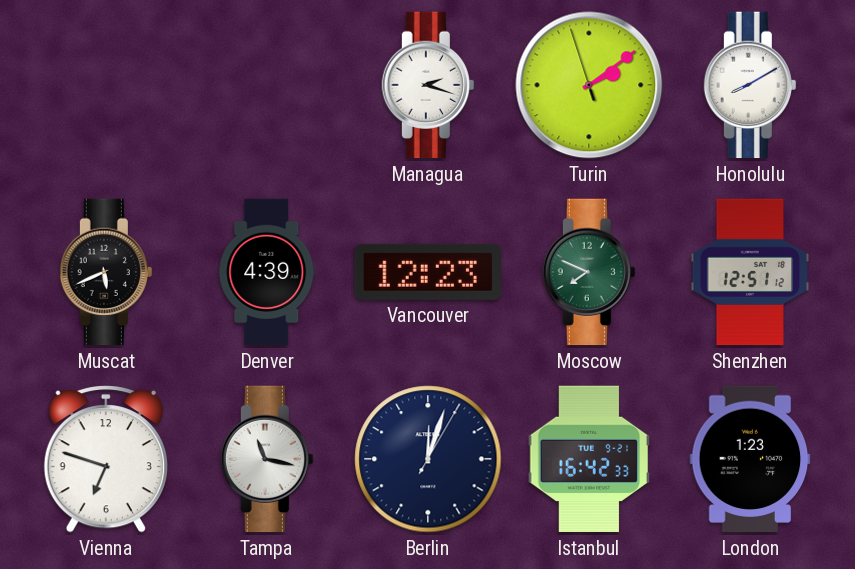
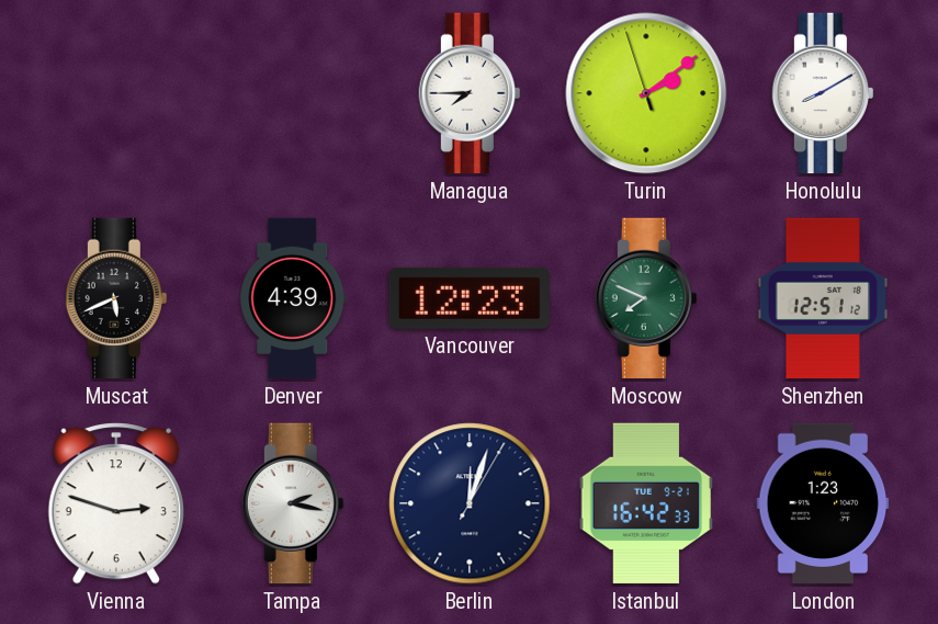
Managua: 2:18 -> 7:45
Vienna: 6:48 -> 2:48
Tampa: 11:17 -> 2:17
